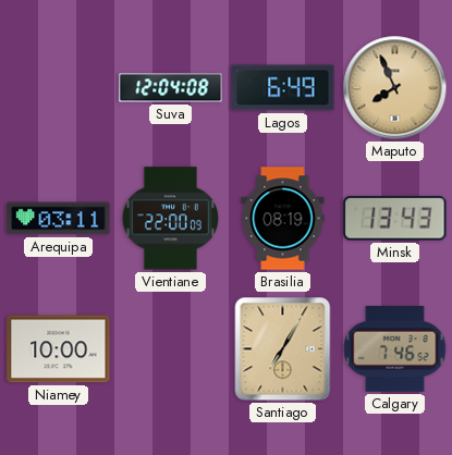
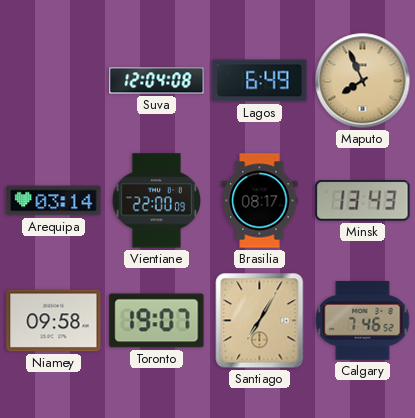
Arequipa: 03:11 -> 03:14
Brasilia: 08:19 -> 08:17
Niamey: 10:00 -> 09:58
Toronto: none -> 19:07
